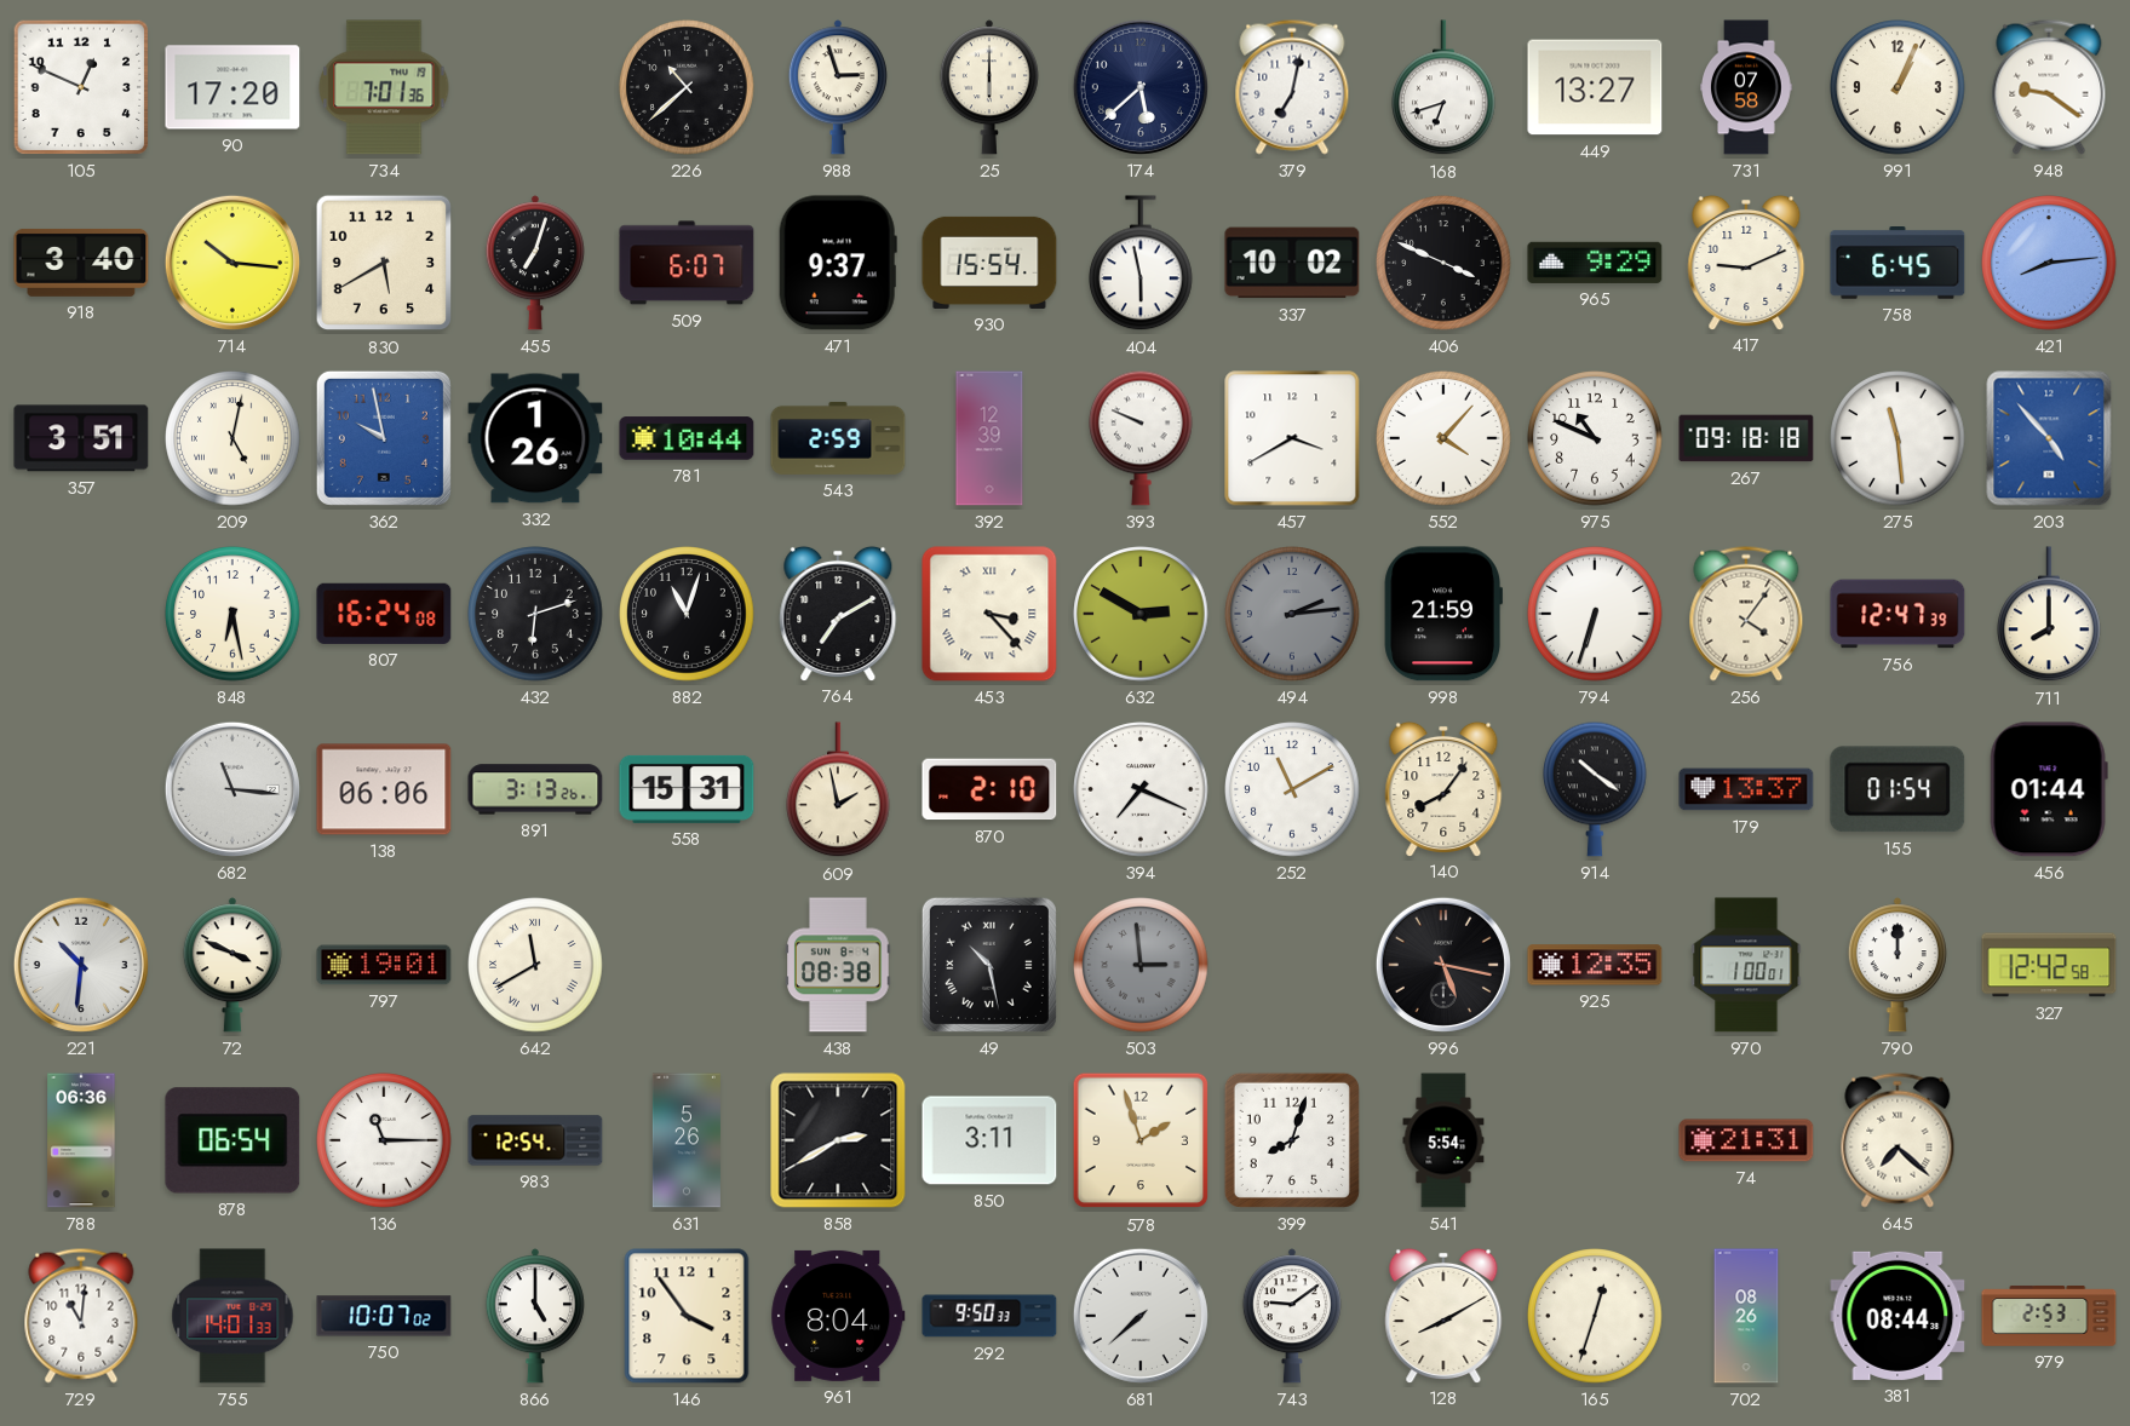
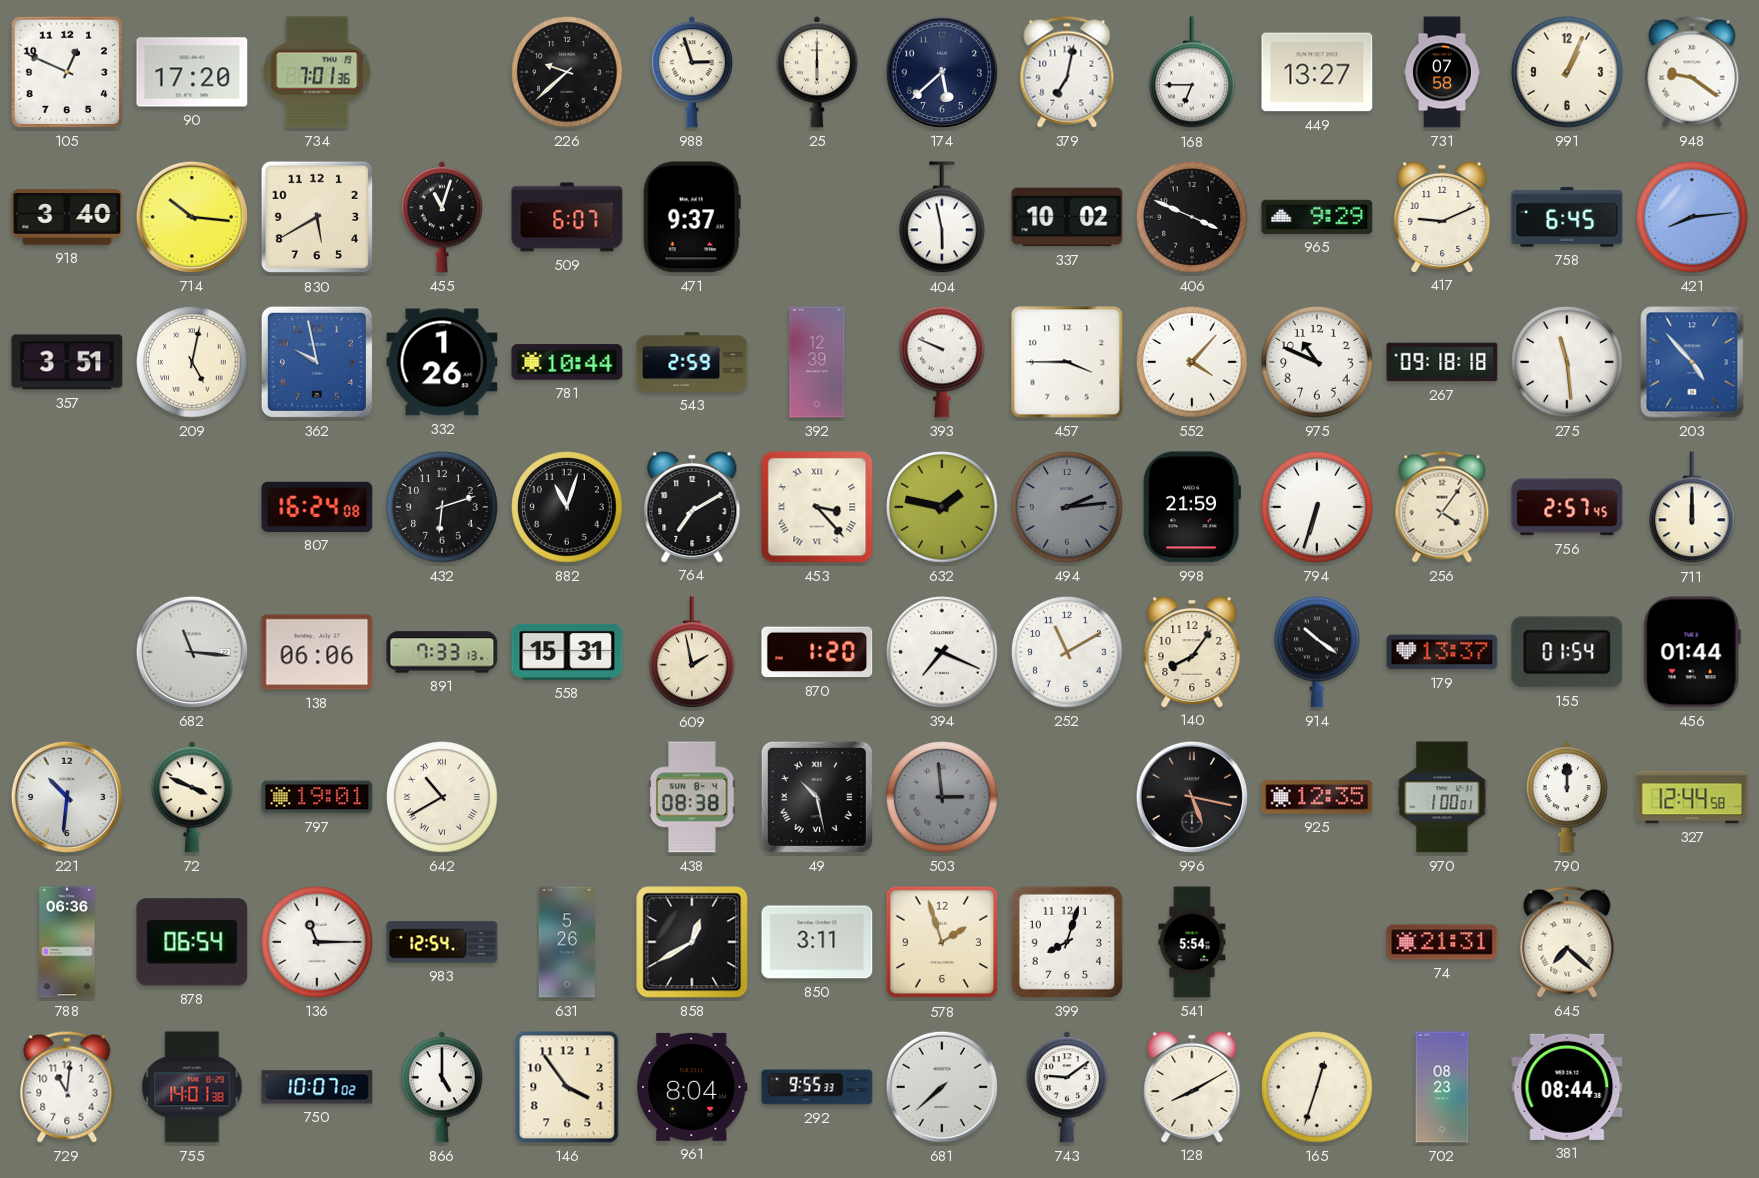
226: 10:38 -> 9:38
168: 6:42 -> 6:45
455: 7:03 -> 11:03
930: 15:54 -> none
457: 3:40 -> 3:45
848: 6:28 -> none
632: 2:50 -> 1:47
756: 12:47 -> 2:57
711: 8:00 -> 12:00
891: 3:13 -> 7:33
870: 2:10 -> 1:20
642: 11:40 -> 10:40
327: 12:42 -> 12:44
858: 2:40 -> 12:40
755: 14:01:33 -> 14:01:38
292: 9:50 -> 9:55
702: 08:26 -> 08:23
979: 2:53 -> none
